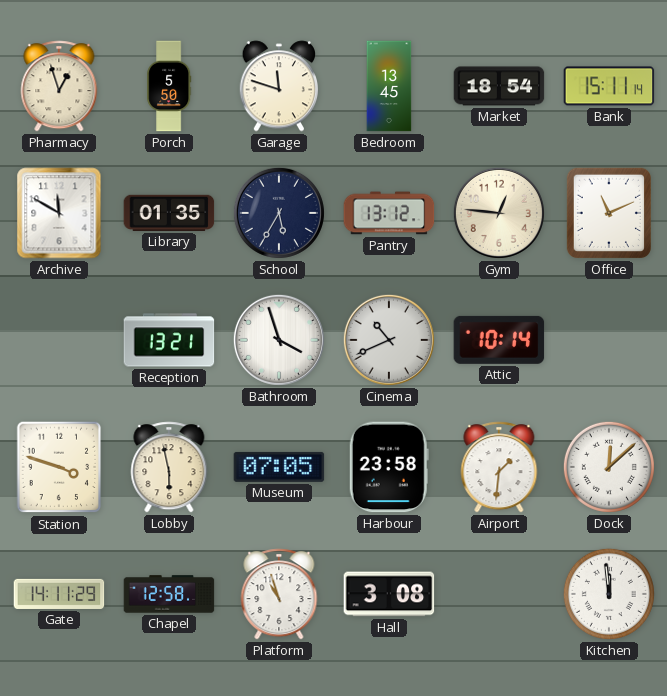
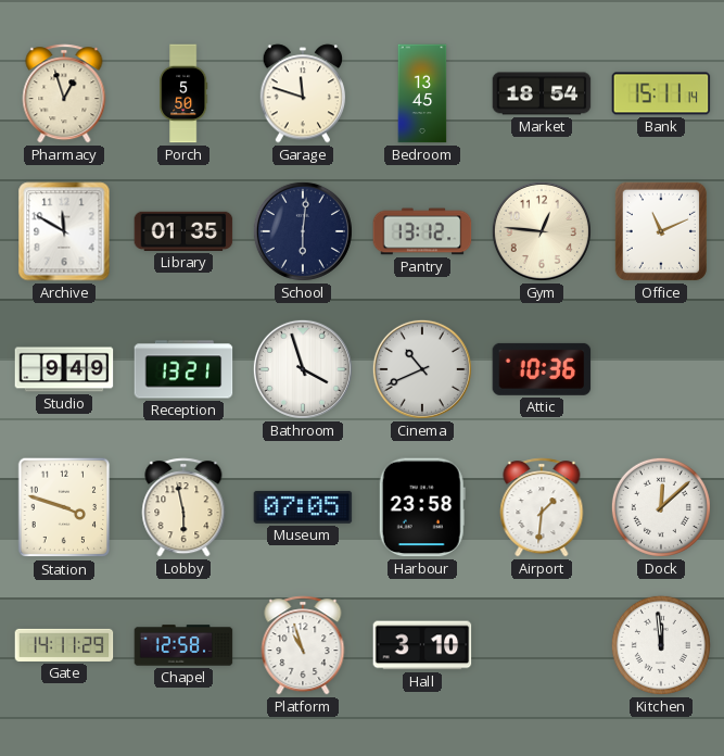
School: 5:35 -> 6:01
Studio: none -> 9:49
Attic: 10:14 -> 10:36
Hall: 3:08 -> 3:10
